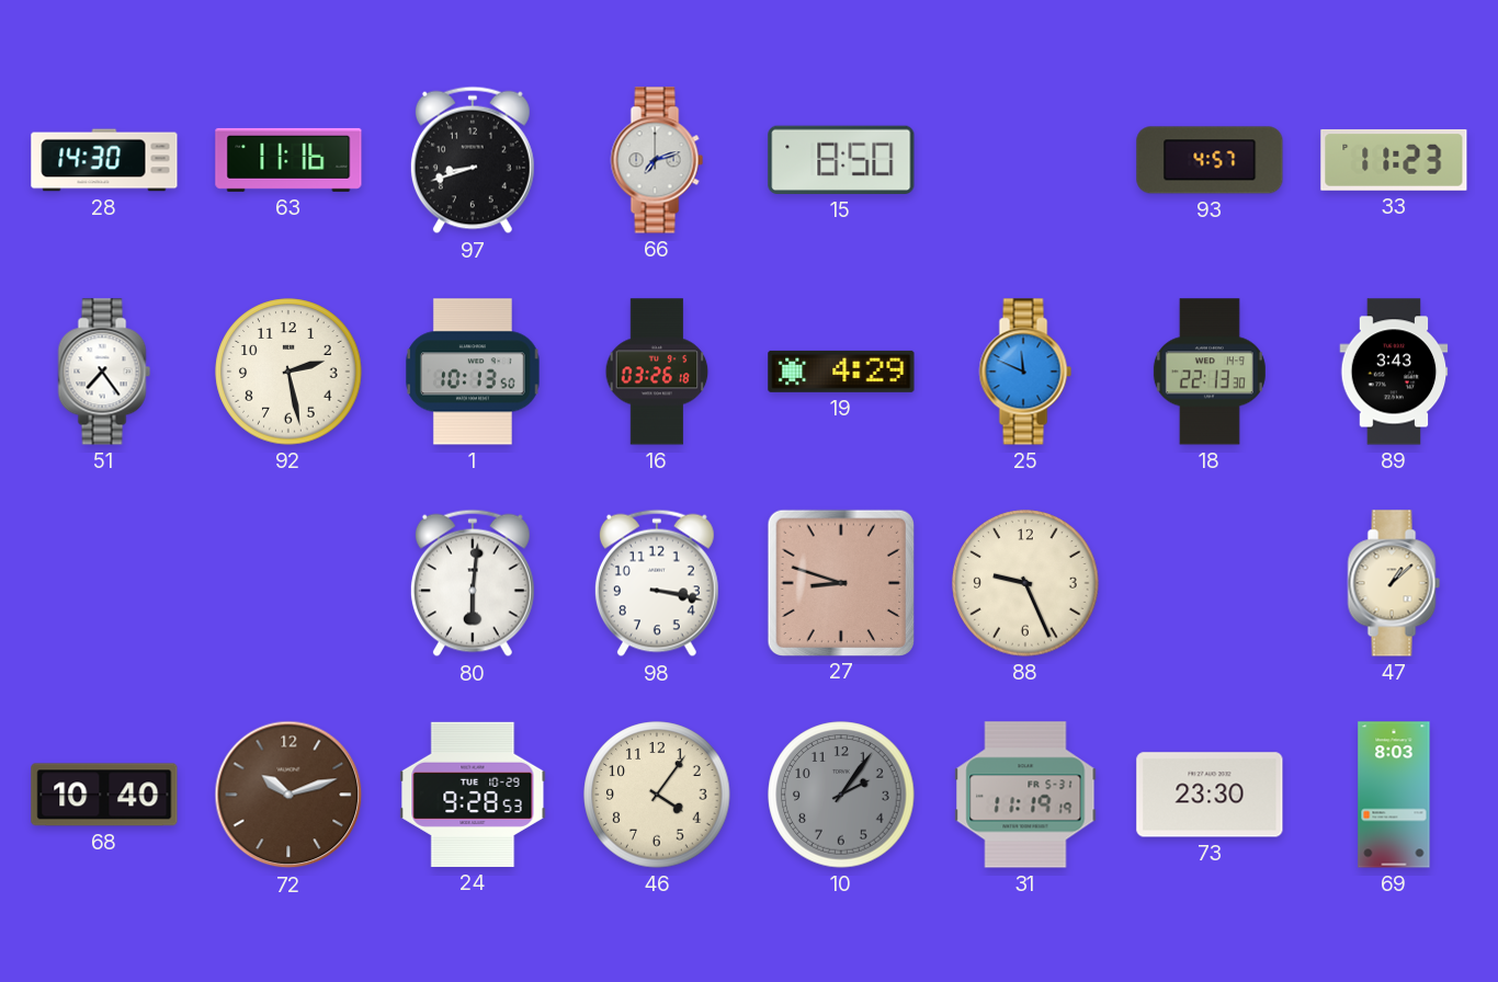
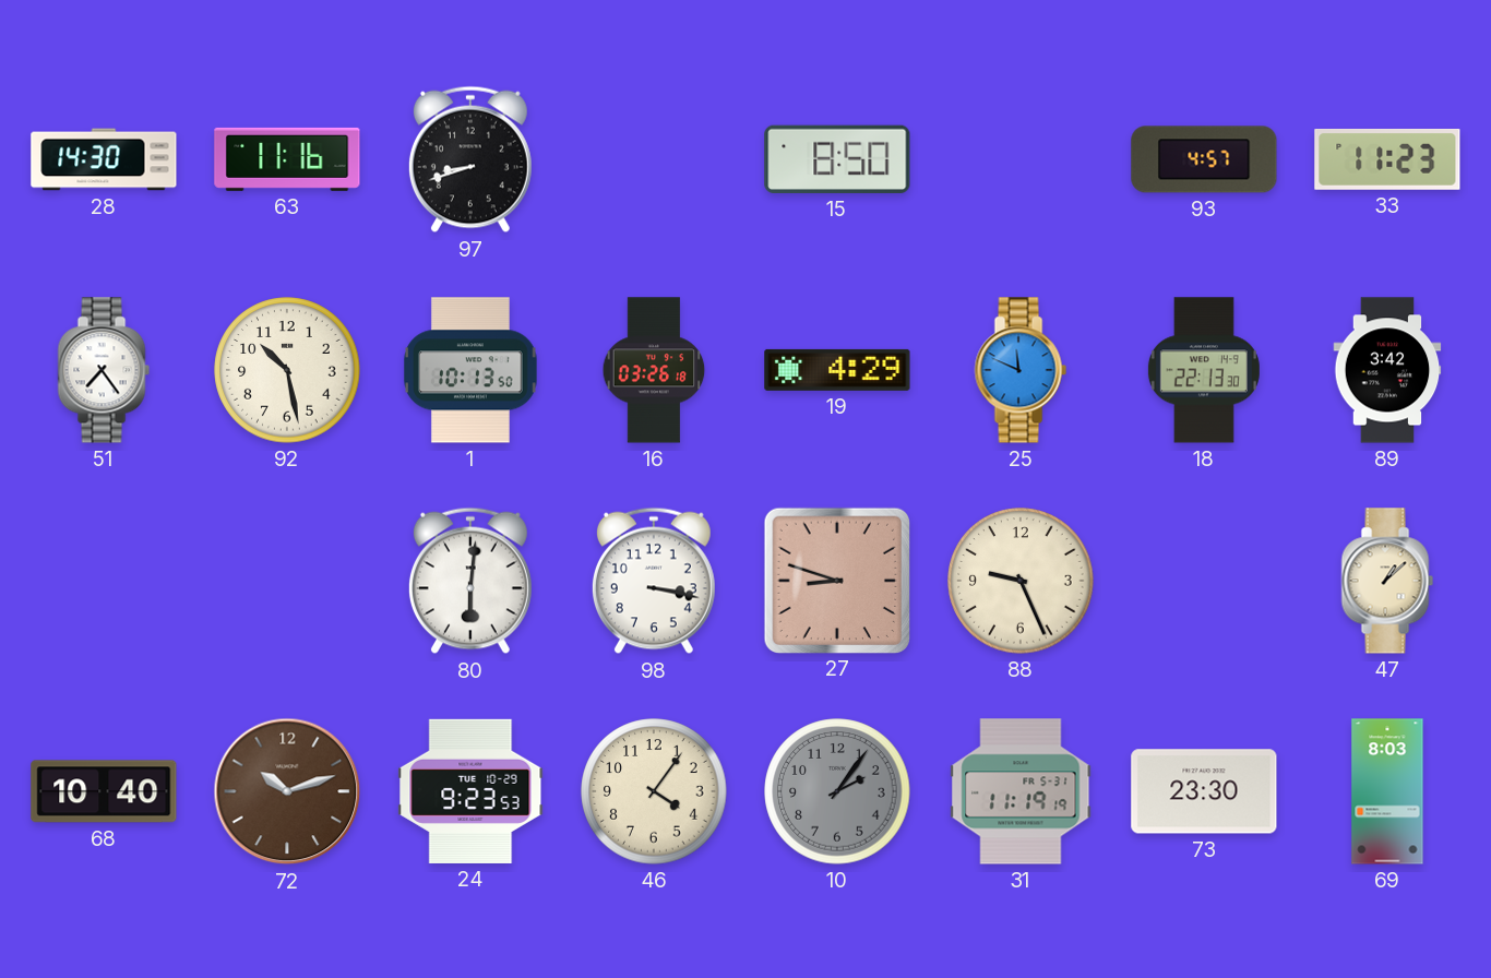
66: 7:12 -> none
92: 2:28 -> 10:28
89: 3:43 -> 3:42
24: 9:28 -> 9:23
